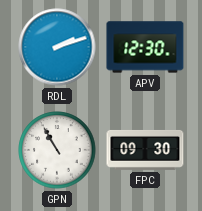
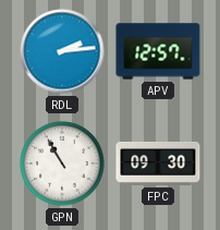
RDL: 2:12 -> 2:14
APV: 12:30 -> 12:57
